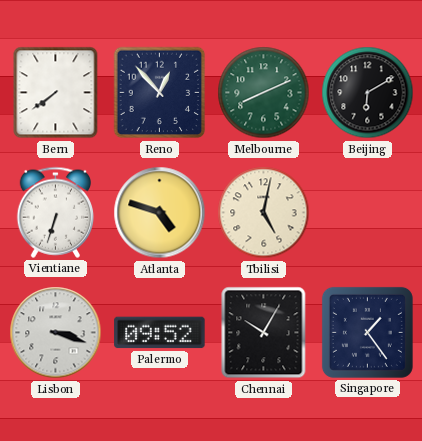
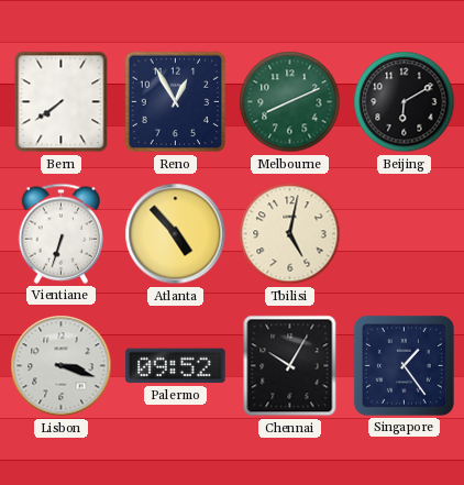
Reno: 12:53 -> 12:55
Atlanta: 4:48 -> 4:53
